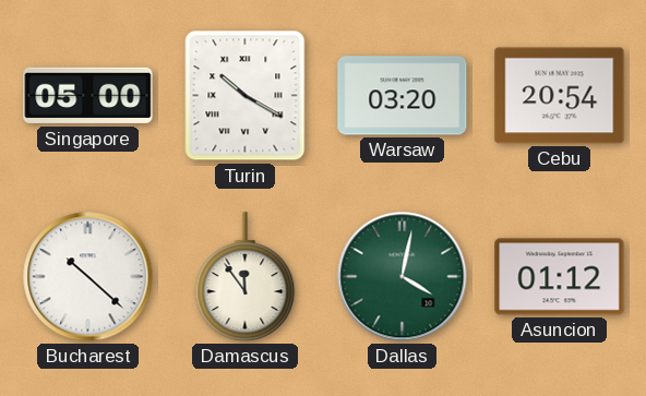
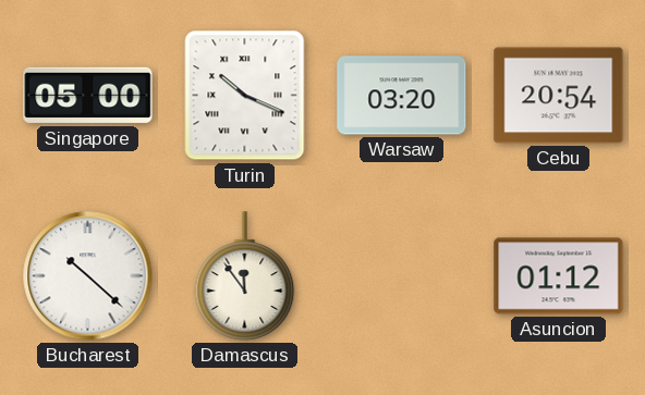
Turin: 10:20 -> 10:19
Dallas: 4:02 -> none
